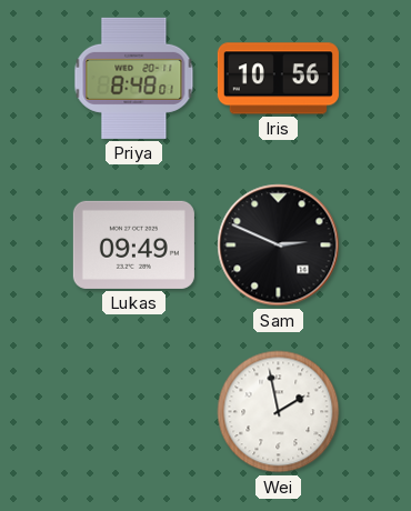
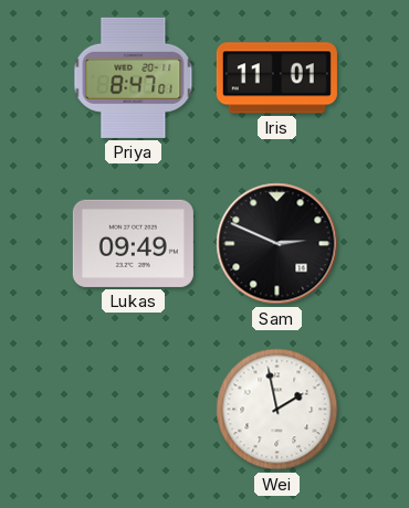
Priya: 8:48 -> 8:47
Iris: 10:56 -> 11:01
